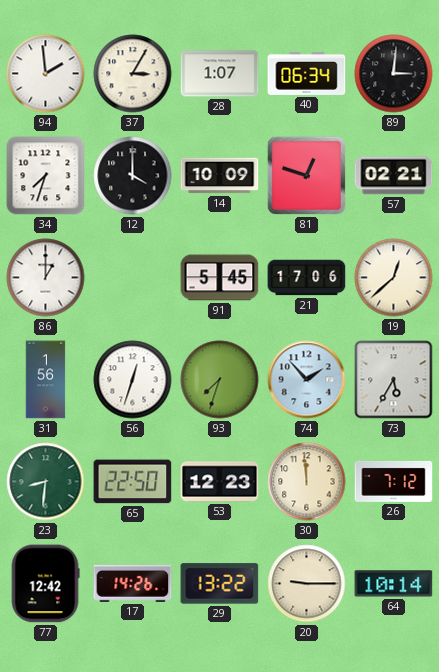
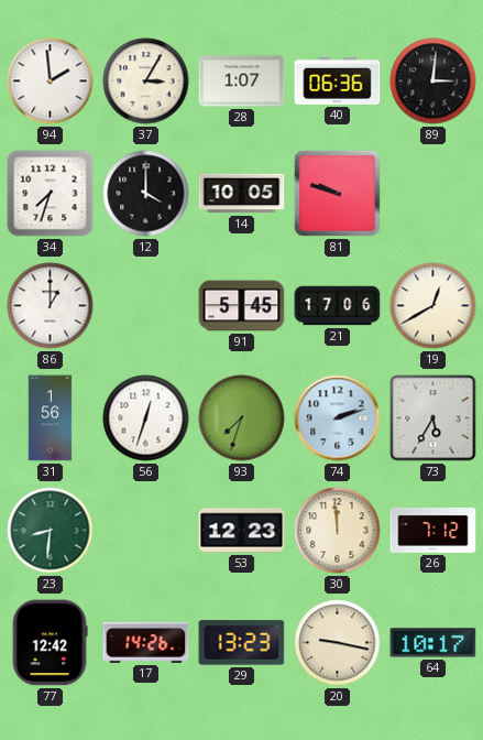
40: 06:34 -> 06:36
14: 10:09 -> 10:05
81: 12:48 -> 9:48
57: 02:21 -> none
19: 12:38 -> 12:40
74: 1:53 -> 2:12
65: 22:50 -> none
29: 13:22 -> 13:23
20: 9:15 -> 9:17
64: 10:14 -> 10:17
